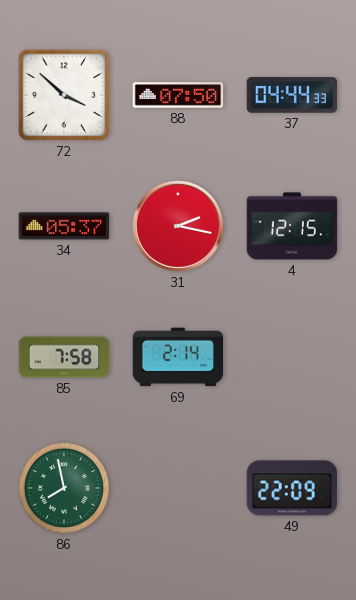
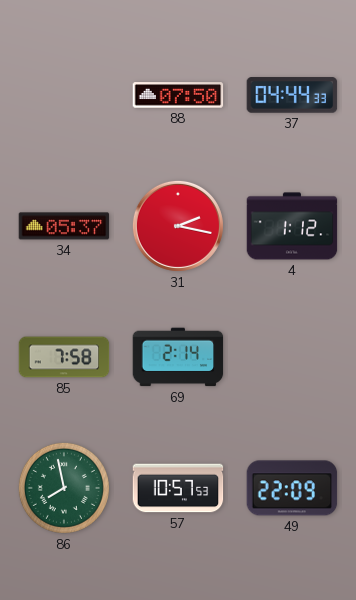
72: 3:52 -> none
4: 12:15 -> 1:12
57: none -> 10:57
